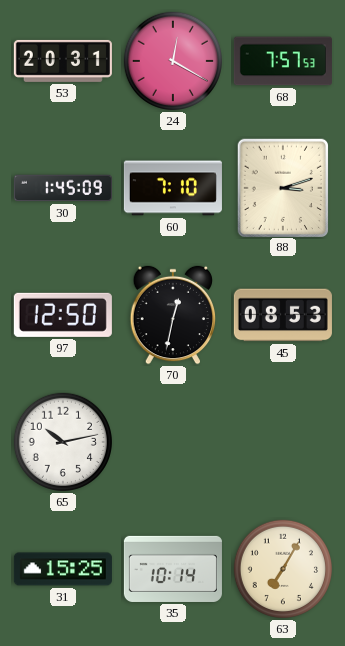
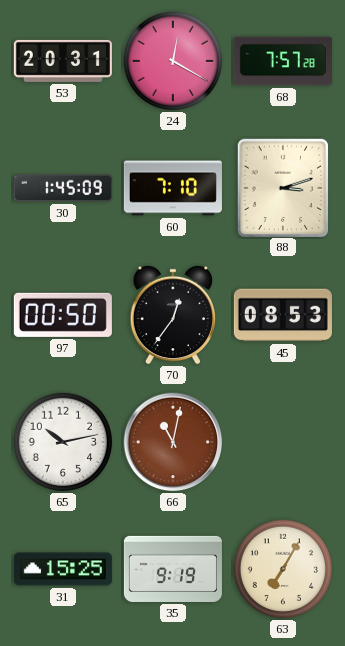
68: 7:57:53 -> 7:57:28
97: 12:50 -> 00:50
70: 12:32 -> 12:36
66: none -> 11:02
35: 10:14 -> 9:19
